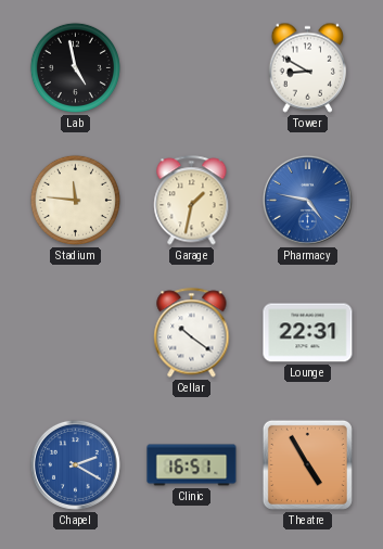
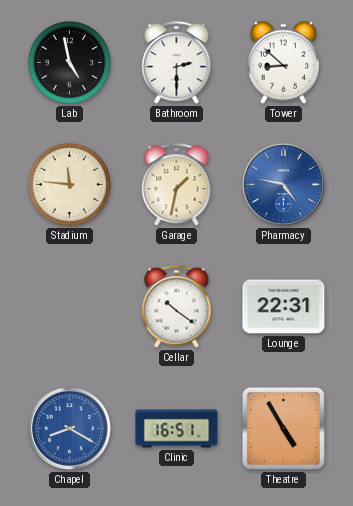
Bathroom: none -> 2:30
Tower: 8:50 -> 8:52
Chapel: 2:20 -> 8:20
